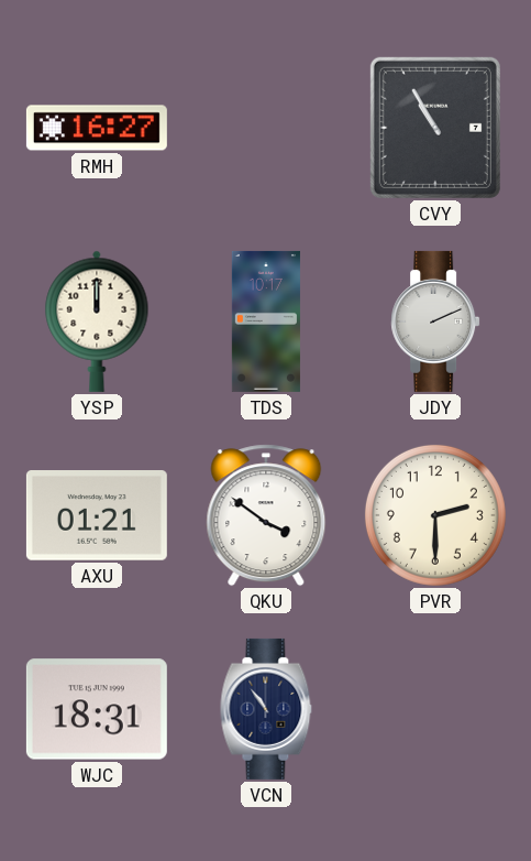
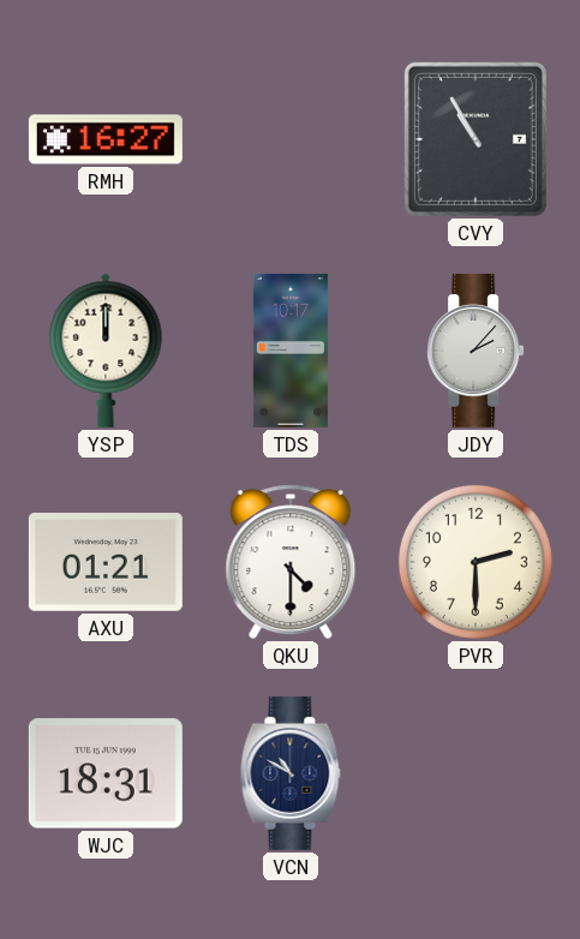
JDY: 2:11 -> 2:07
QKU: 3:51 -> 4:30
VCN: 10:54 -> 10:50
